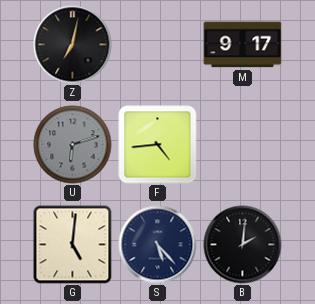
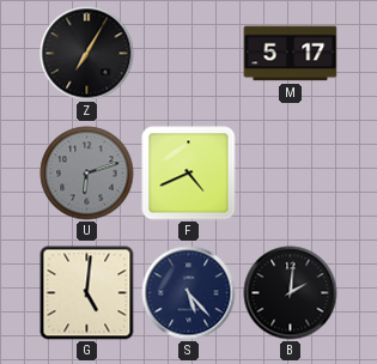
Z: 7:02 -> 7:05
M: 9:17 -> 5:17
F: 4:44 -> 4:41
